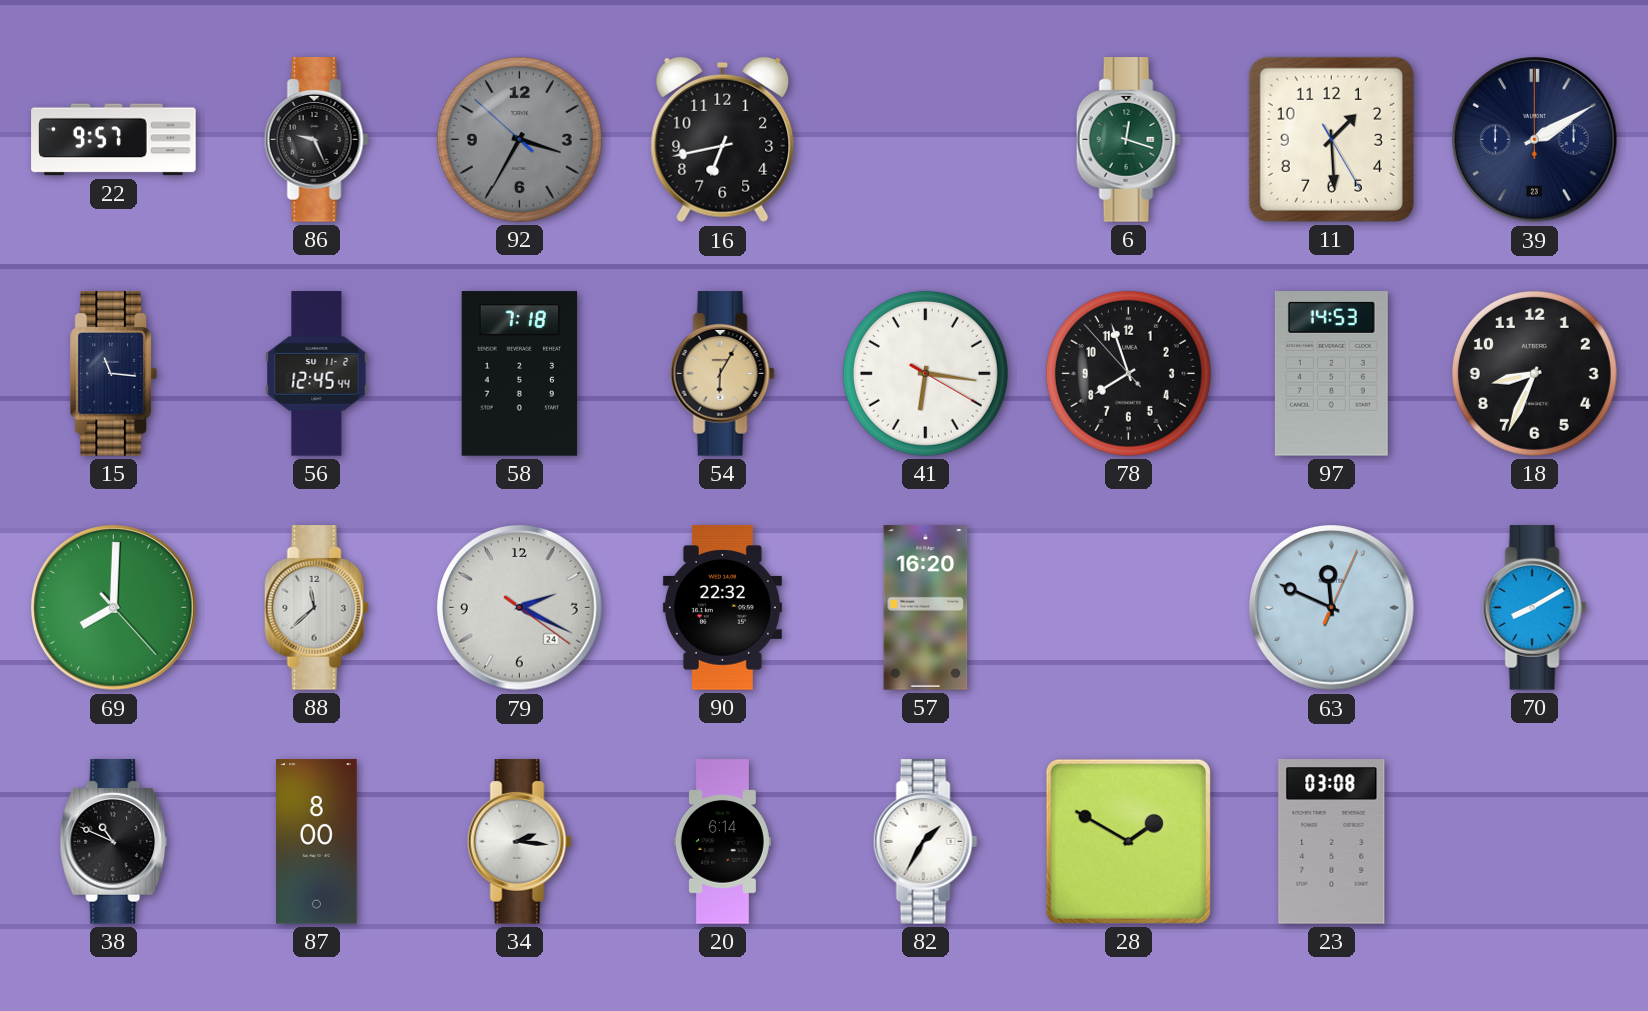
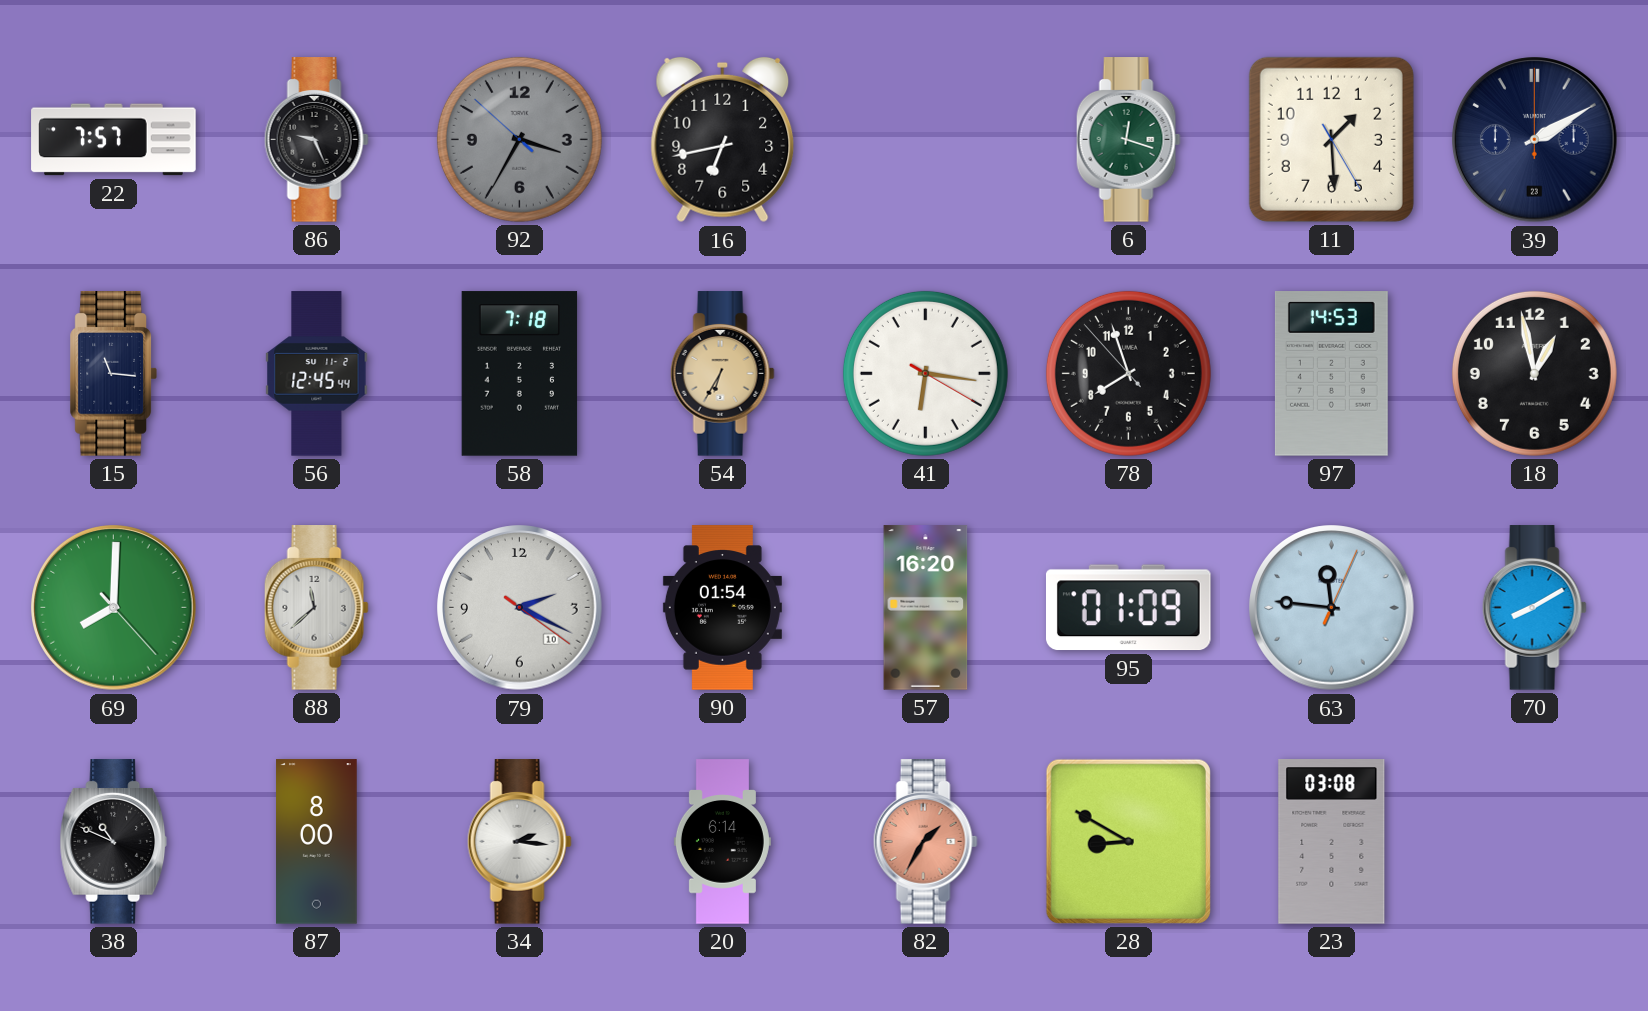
22: 9:57 -> 7:57
54: 6:05 -> 6:35
18: 8:34 -> 12:58
79 date: 24 -> 10
90: 22:32 -> 01:54
95: none -> 01:09
63: 11:49 -> 11:46
82 dial: white -> salmon
28: 1:50 -> 8:50
